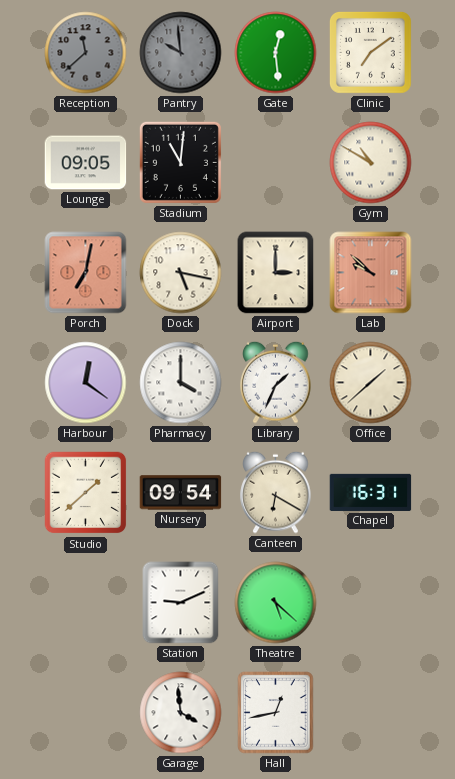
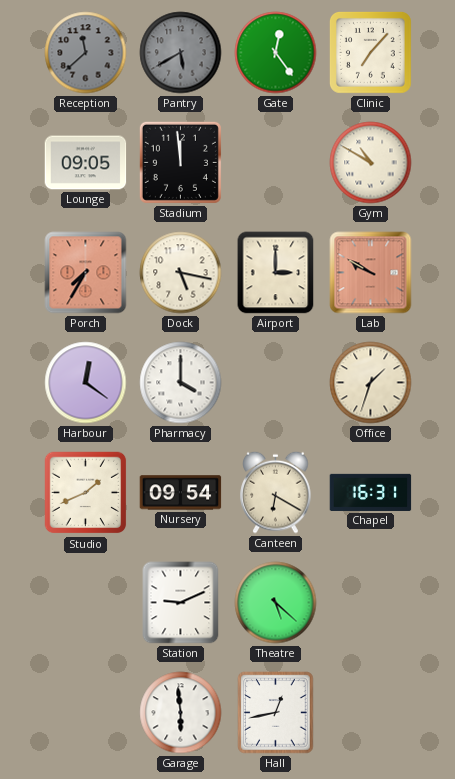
Pantry: 9:59 -> 5:40
Gate: 12:29 -> 12:24
Clinic: 7:09 -> 7:07
Stadium: 11:01 -> 11:59
Porch: 7:02 -> 7:35
Lab: 9:52 -> 9:50
Library: 1:34 -> none
Office: 1:38 -> 1:33
Studio: 1:38 -> 1:41
Garage: 3:59 -> 5:59
